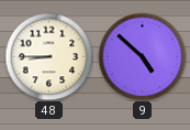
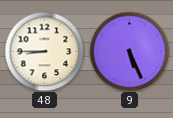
9: 4:52 -> 5:26
